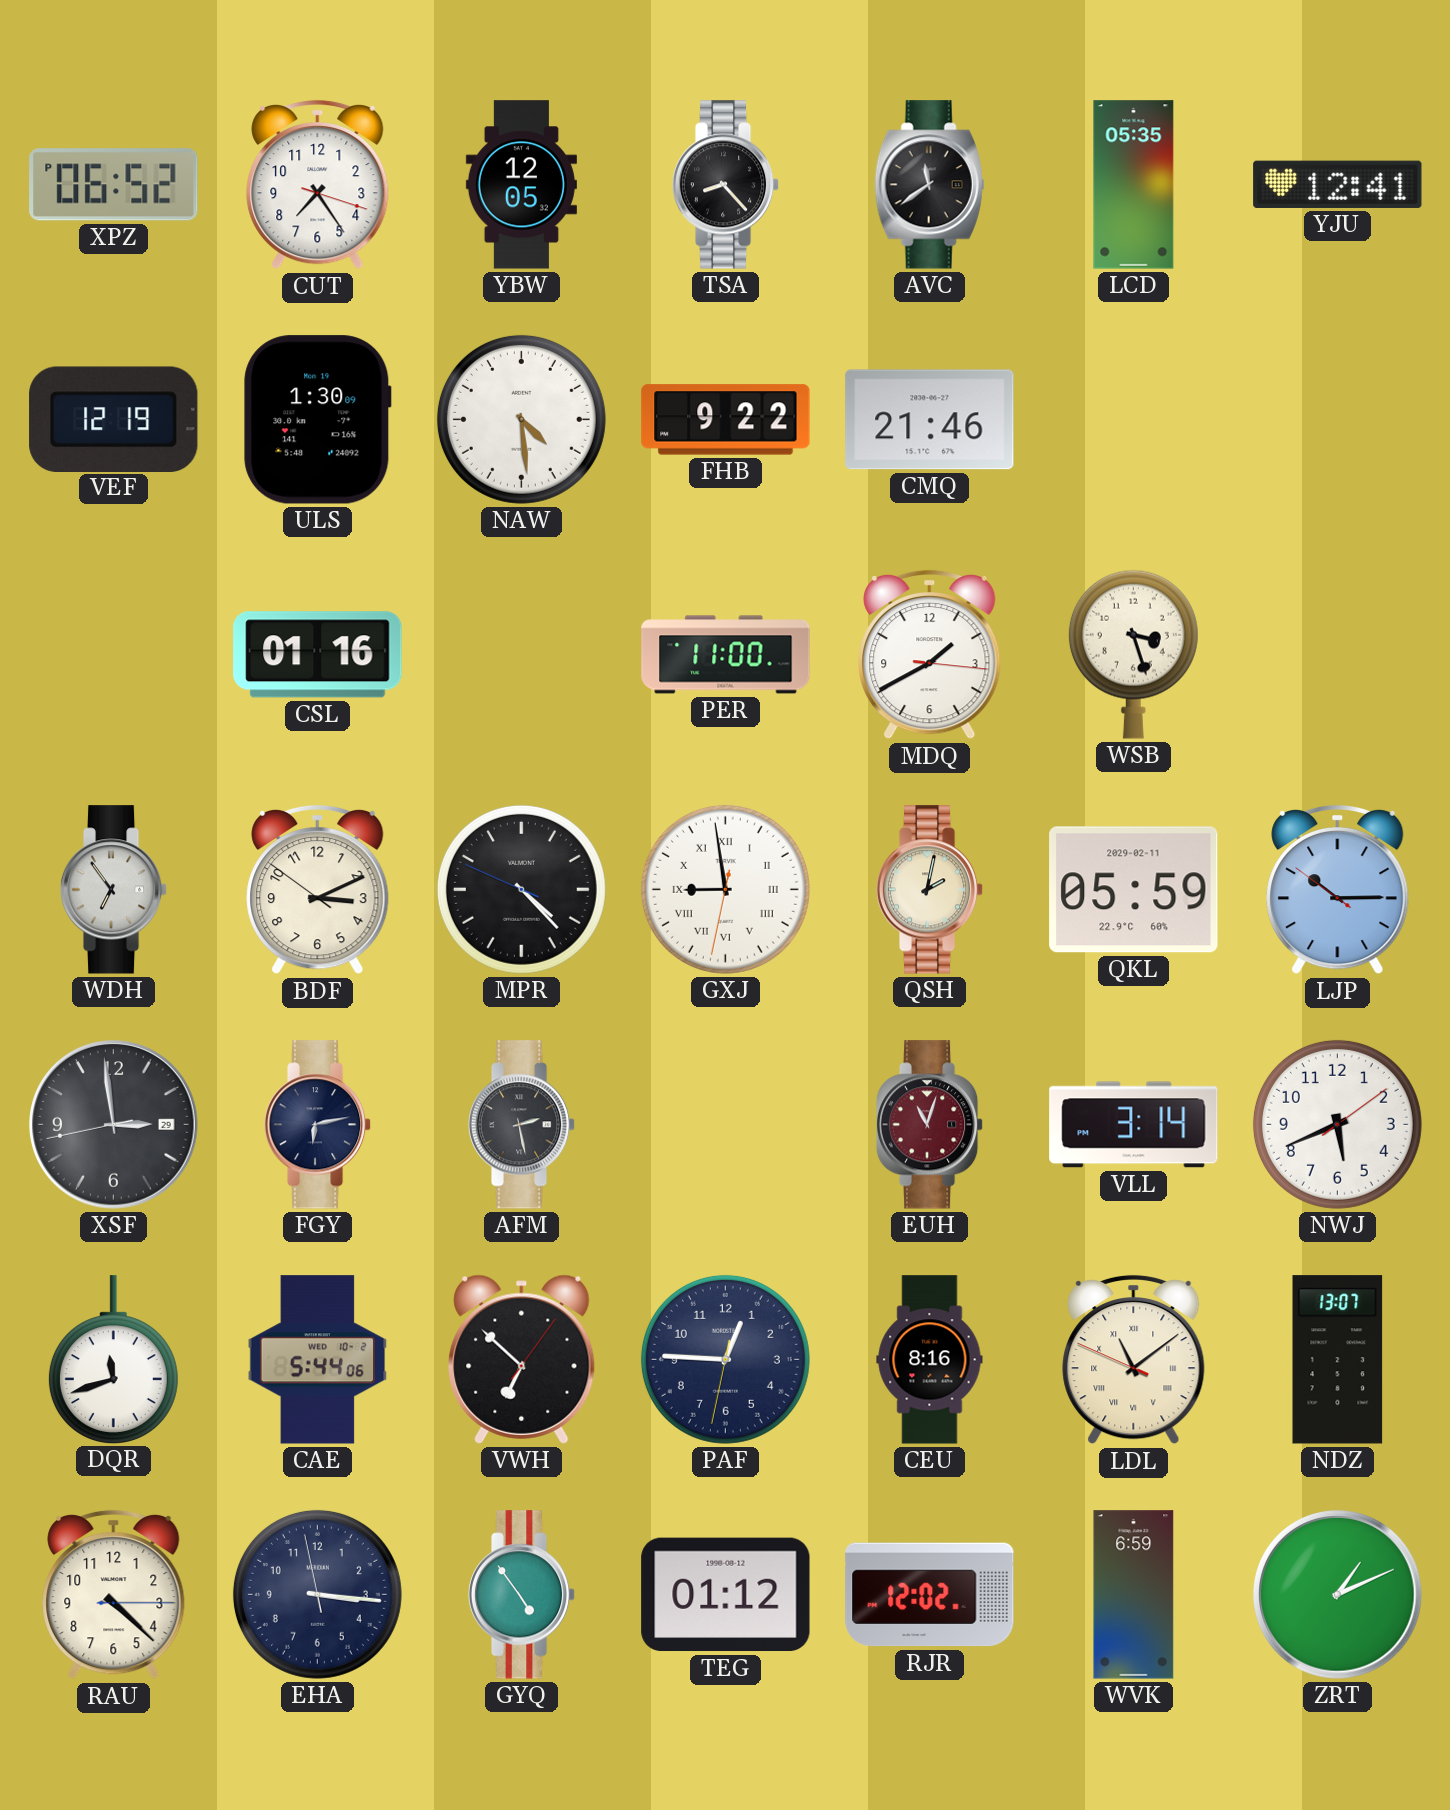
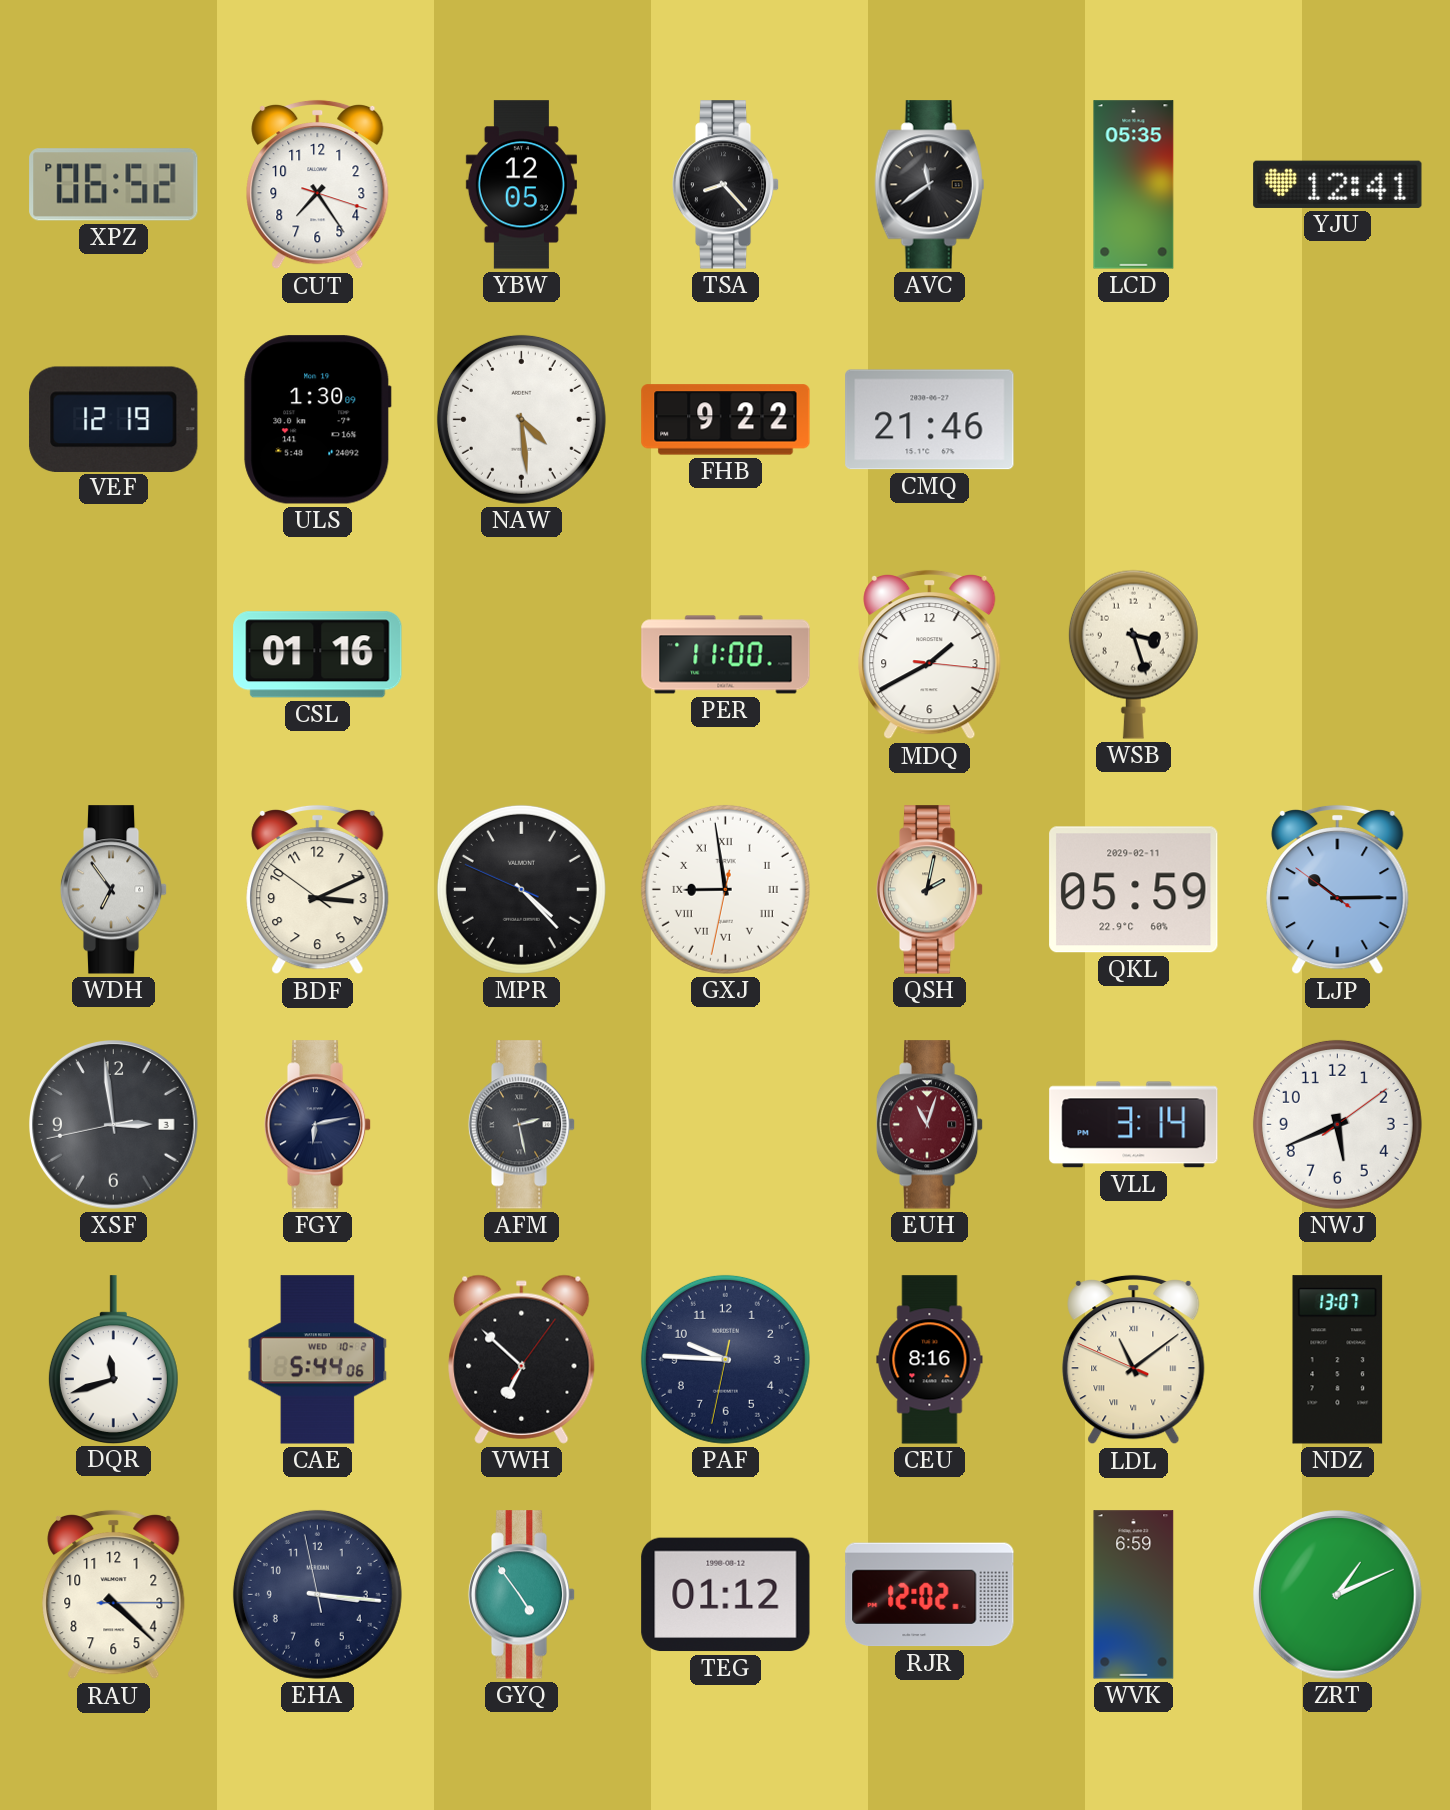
XSF date: 29 -> 3
PAF: 12:45 -> 9:45
